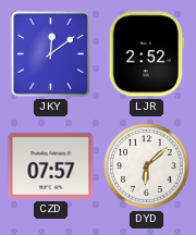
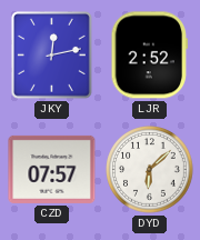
JKY: 12:09 -> 12:13
